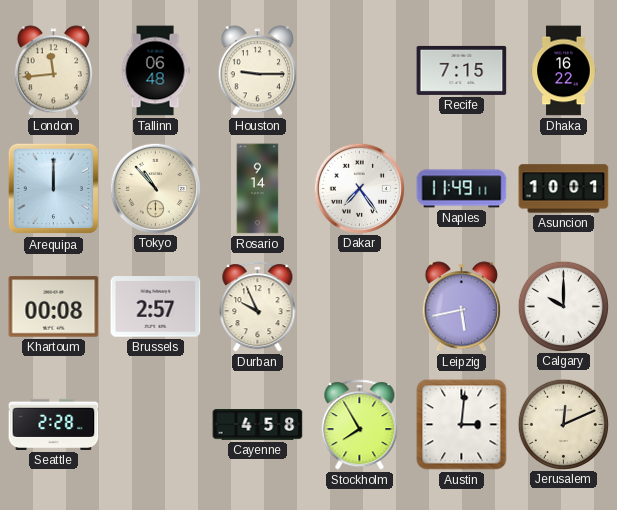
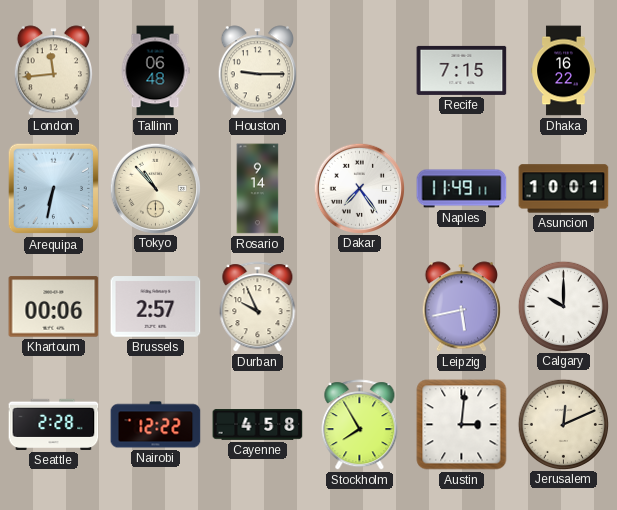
Arequipa: 12:00 -> 6:32
Khartoum: 00:08 -> 00:06
Nairobi: none -> 12:22
